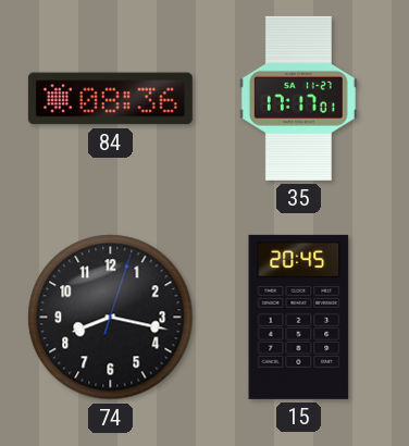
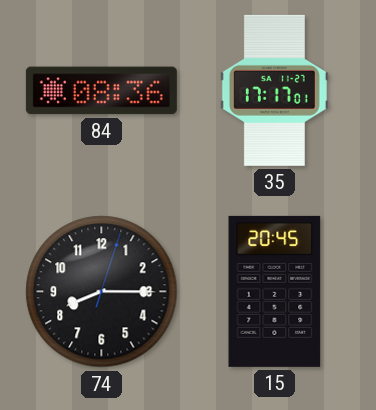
74: 8:17 -> 8:15
